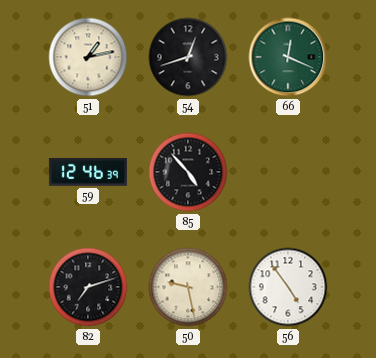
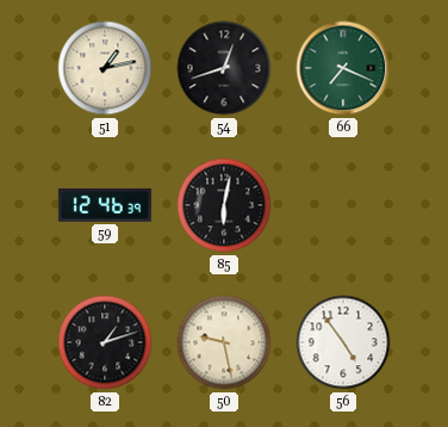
66: 12:19 -> 7:19
85: 4:53 -> 6:02
82: 7:12 -> 1:12
